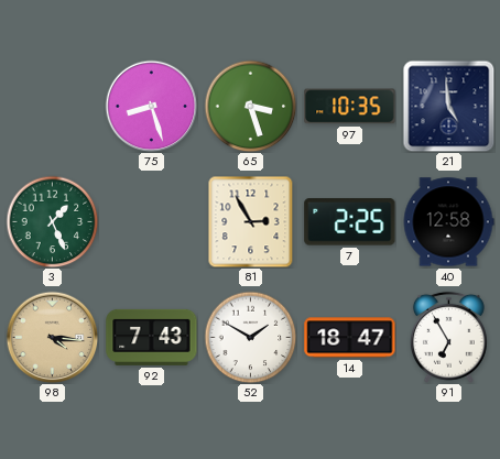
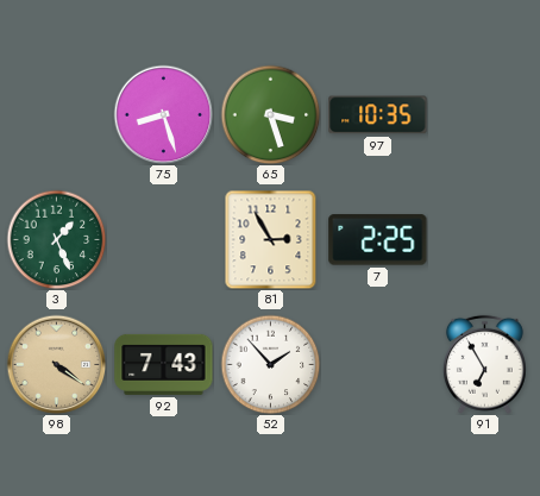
21: 4:59 -> none
40: 12:58 -> none
98: 4:16 -> 4:21
52: 1:50 -> 1:53
14: 18:47 -> none
